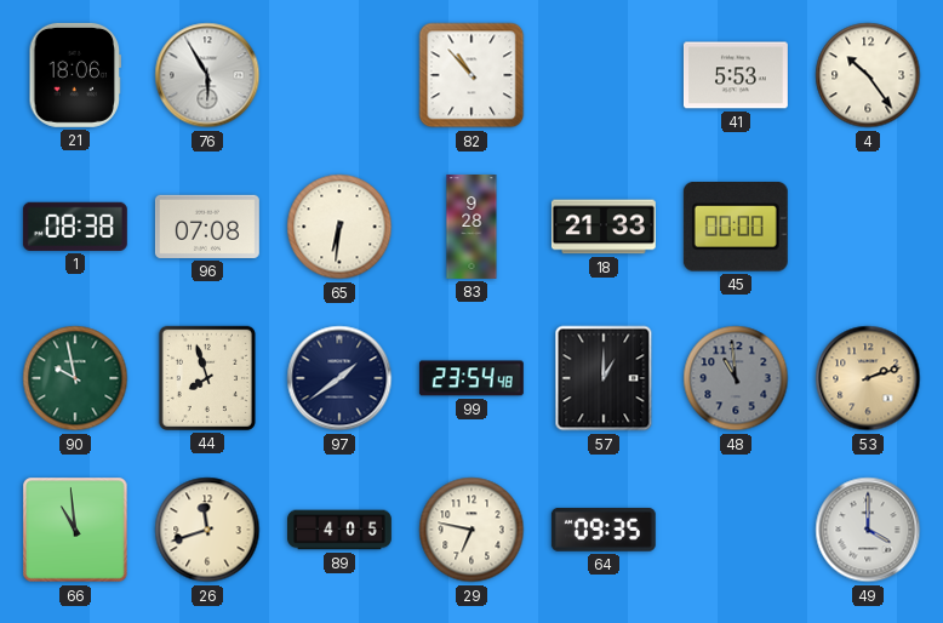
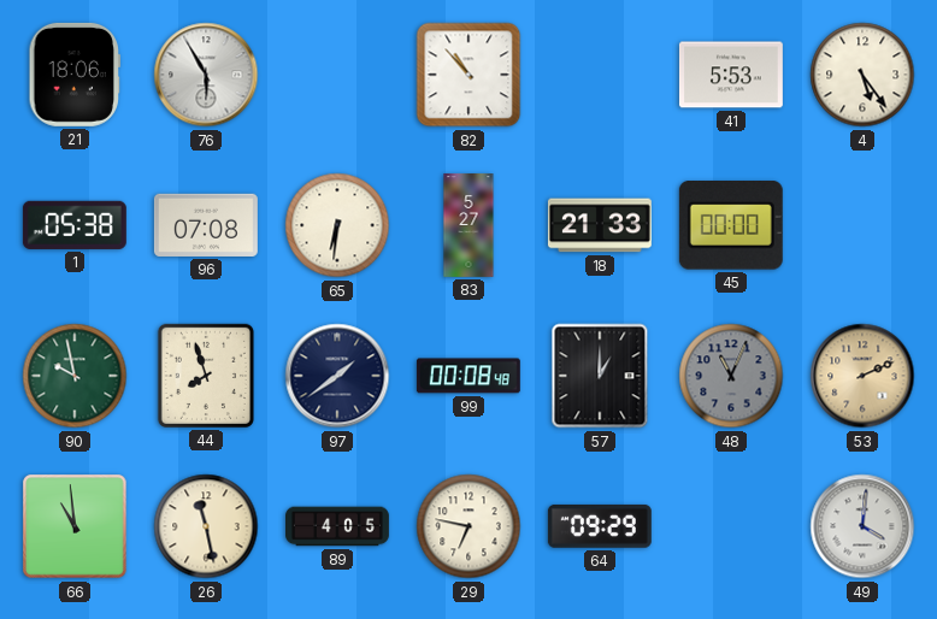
4: 10:24 -> 5:24
1: 08:38 -> 05:38
83: 9:28 -> 5:27
99: 23:54 -> 00:08
48: 10:59 -> 11:04
53: 2:12 -> 2:11
26: 11:42 -> 11:28
64: 09:35 -> 09:29
49: 4:00 -> 4:01
